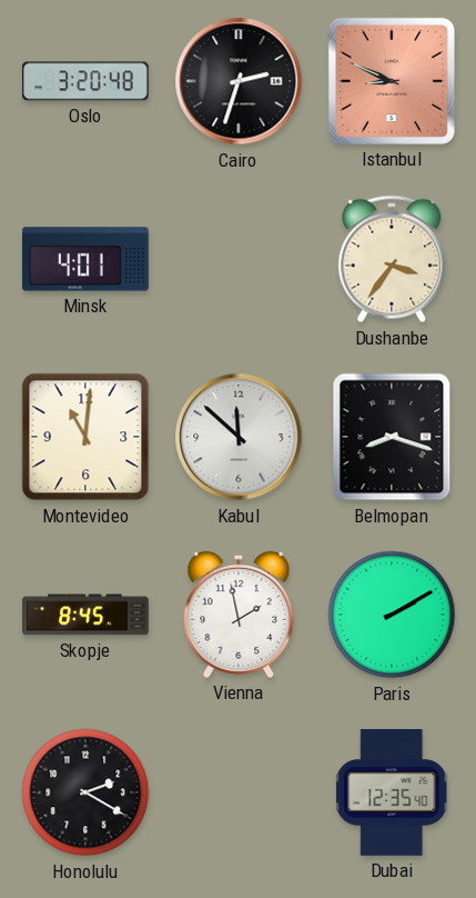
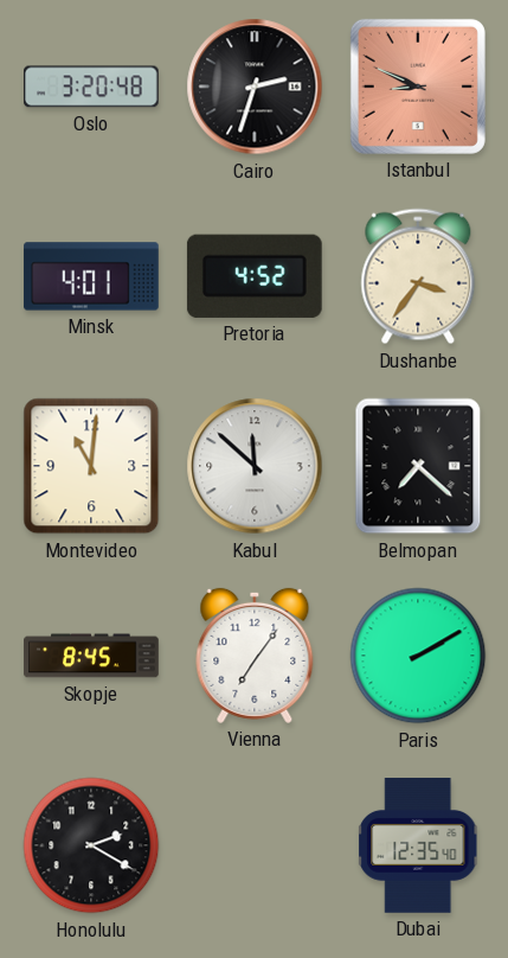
Pretoria: none -> 4:52
Belmopan: 8:18 -> 7:22
Vienna: 1:58 -> 7:06
